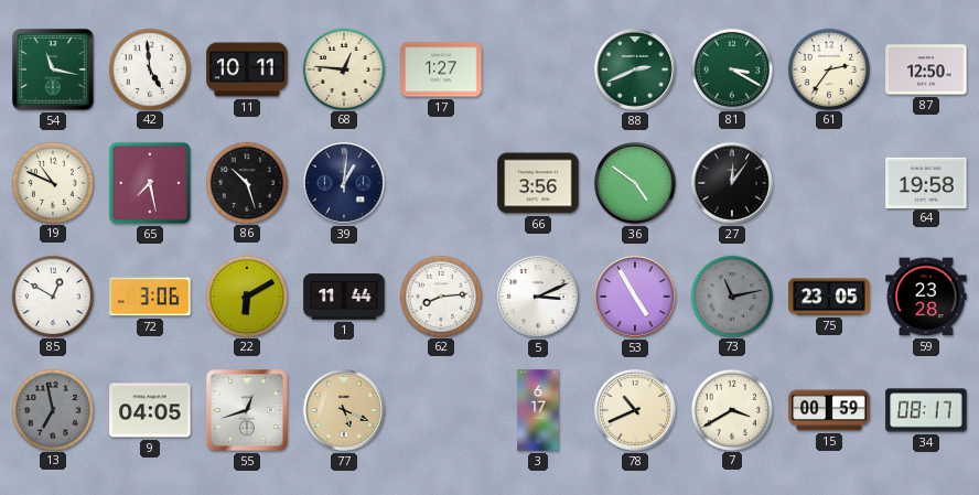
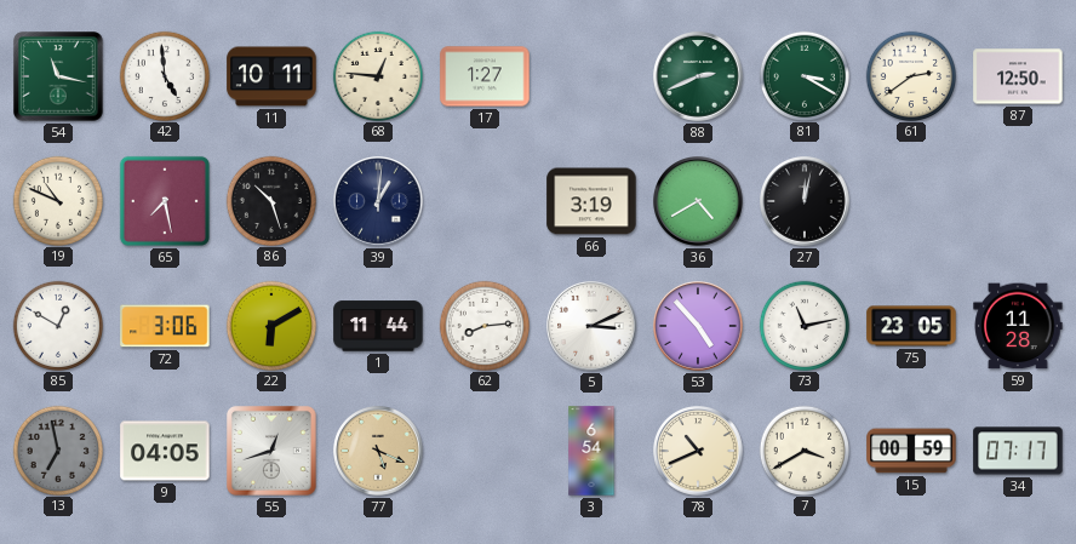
61: 2:36 -> 2:39
66: 3:56 -> 3:19
36: 4:51 -> 4:40
27: 12:06 -> 12:02
64: 19:58 -> none
53: 4:55 -> 4:53
73 dial: grey -> white
59: 23:28 -> 11:28
3: 6:17 -> 6:54
34: 08:17 -> 07:17
